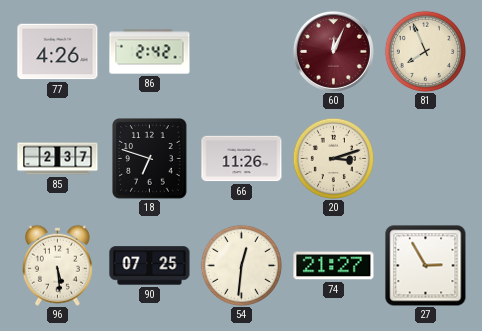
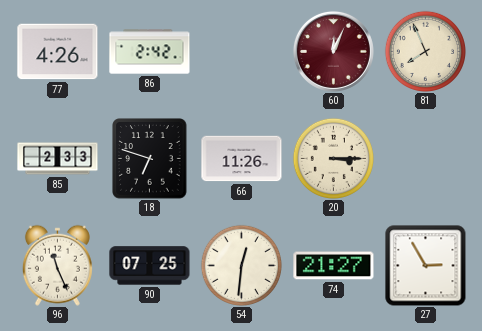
85: 2:37 -> 2:33
20: 3:12 -> 3:15
96: 5:29 -> 11:26
